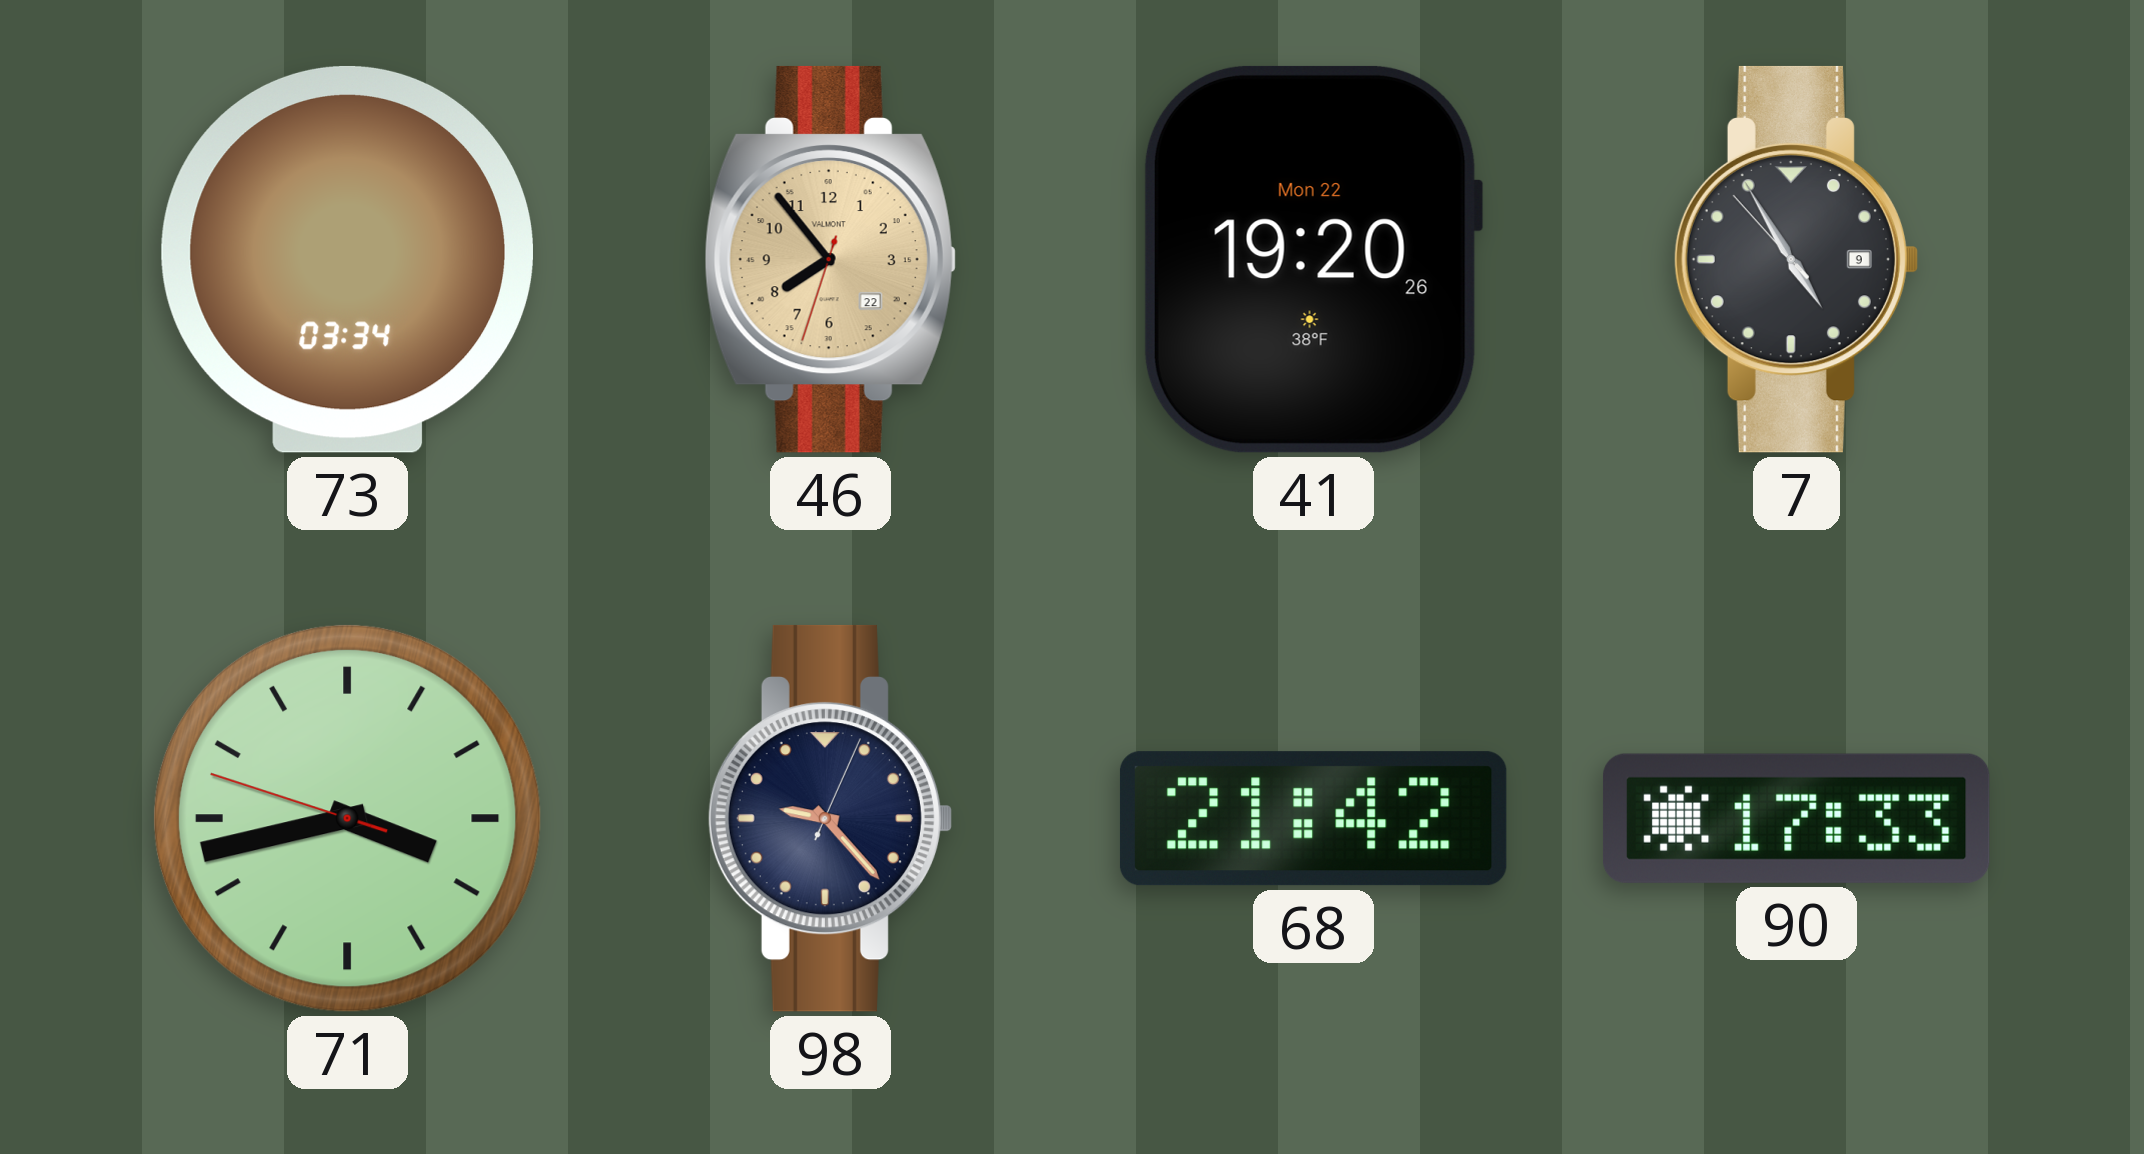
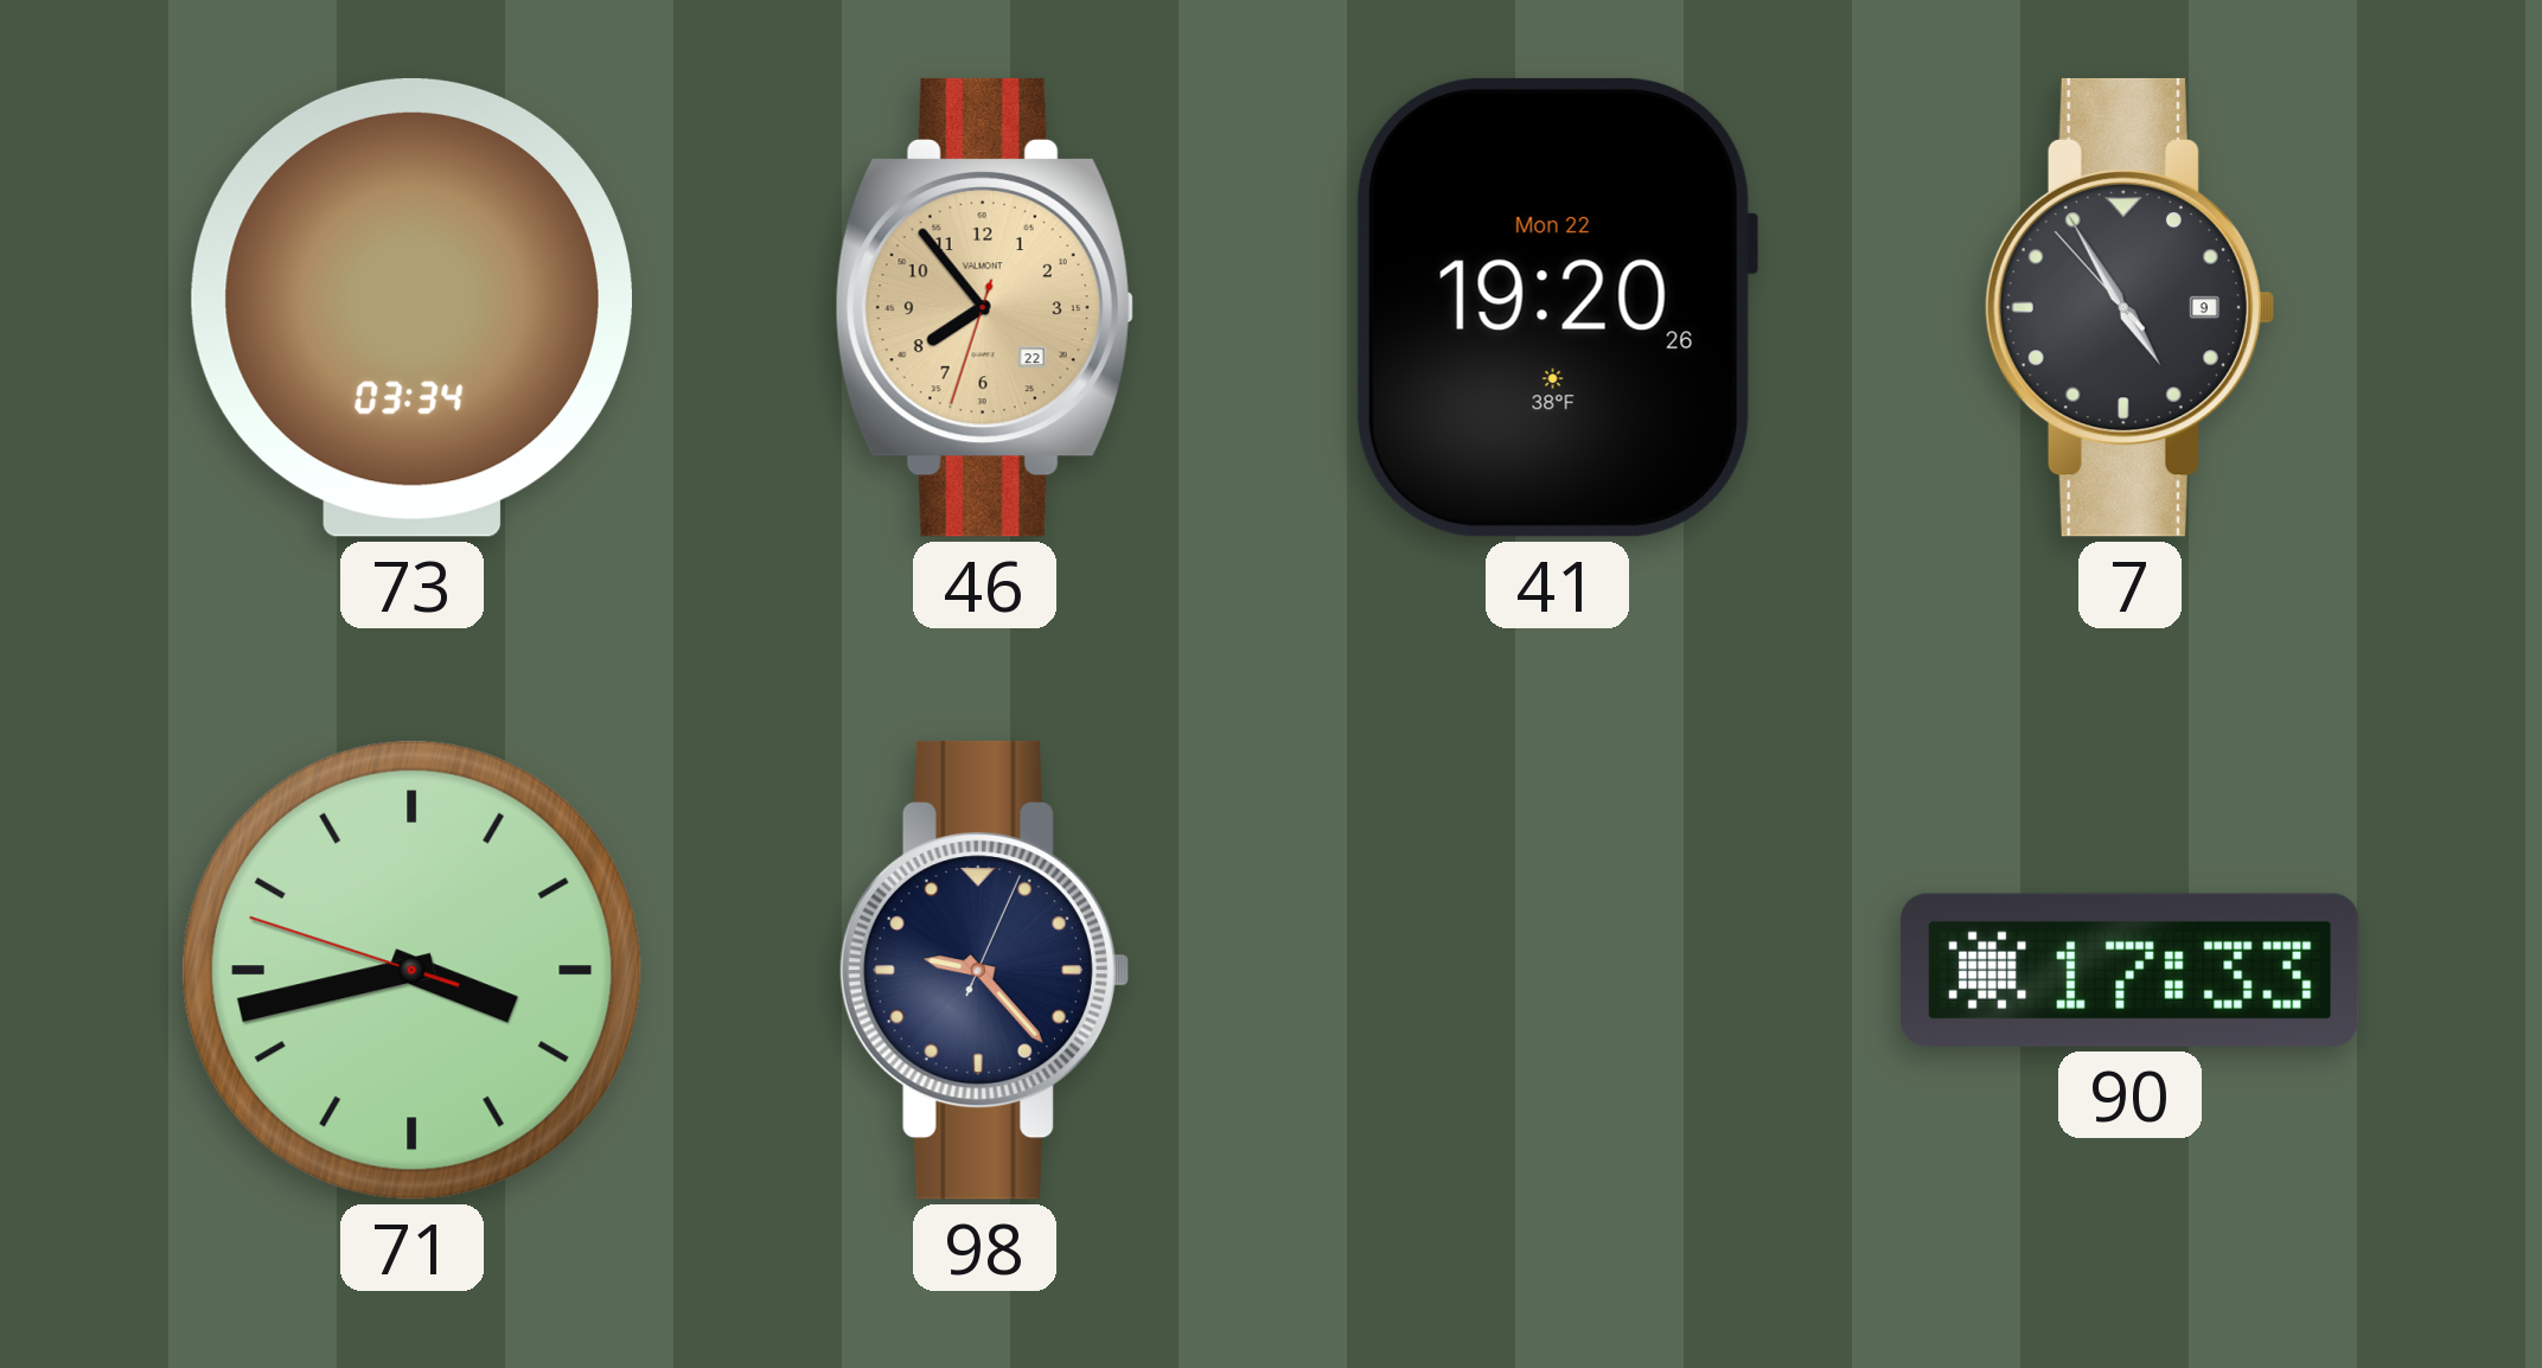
68: 21:42 -> none
